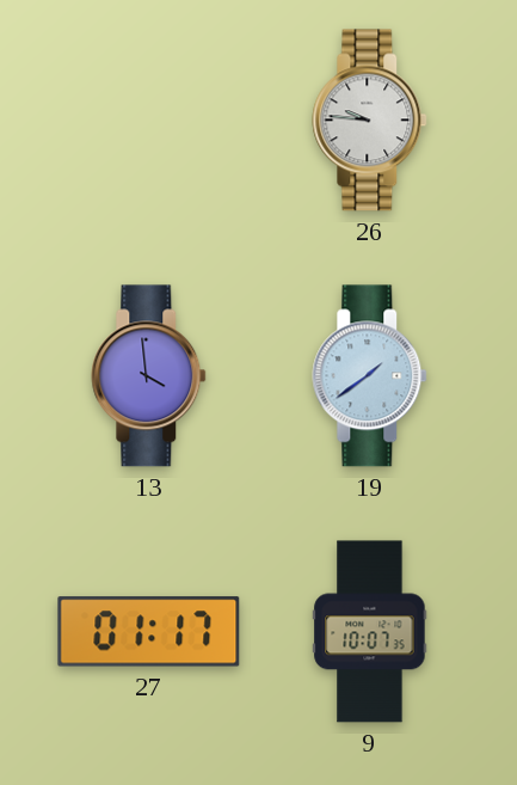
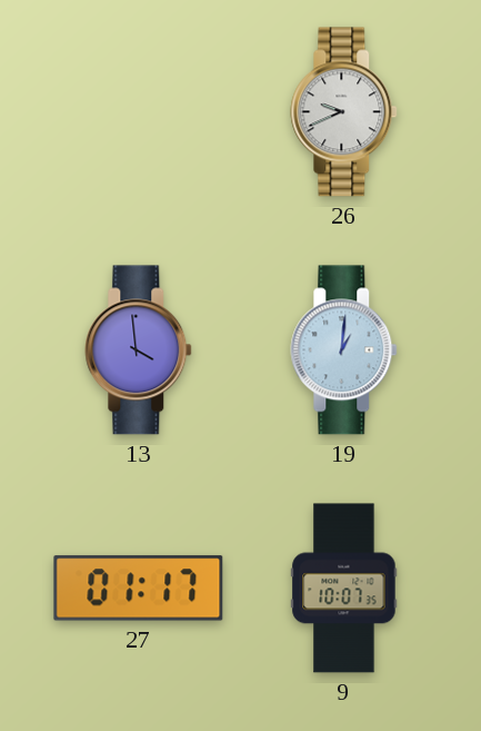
26: 9:46 -> 9:41
19: 1:39 -> 1:01
